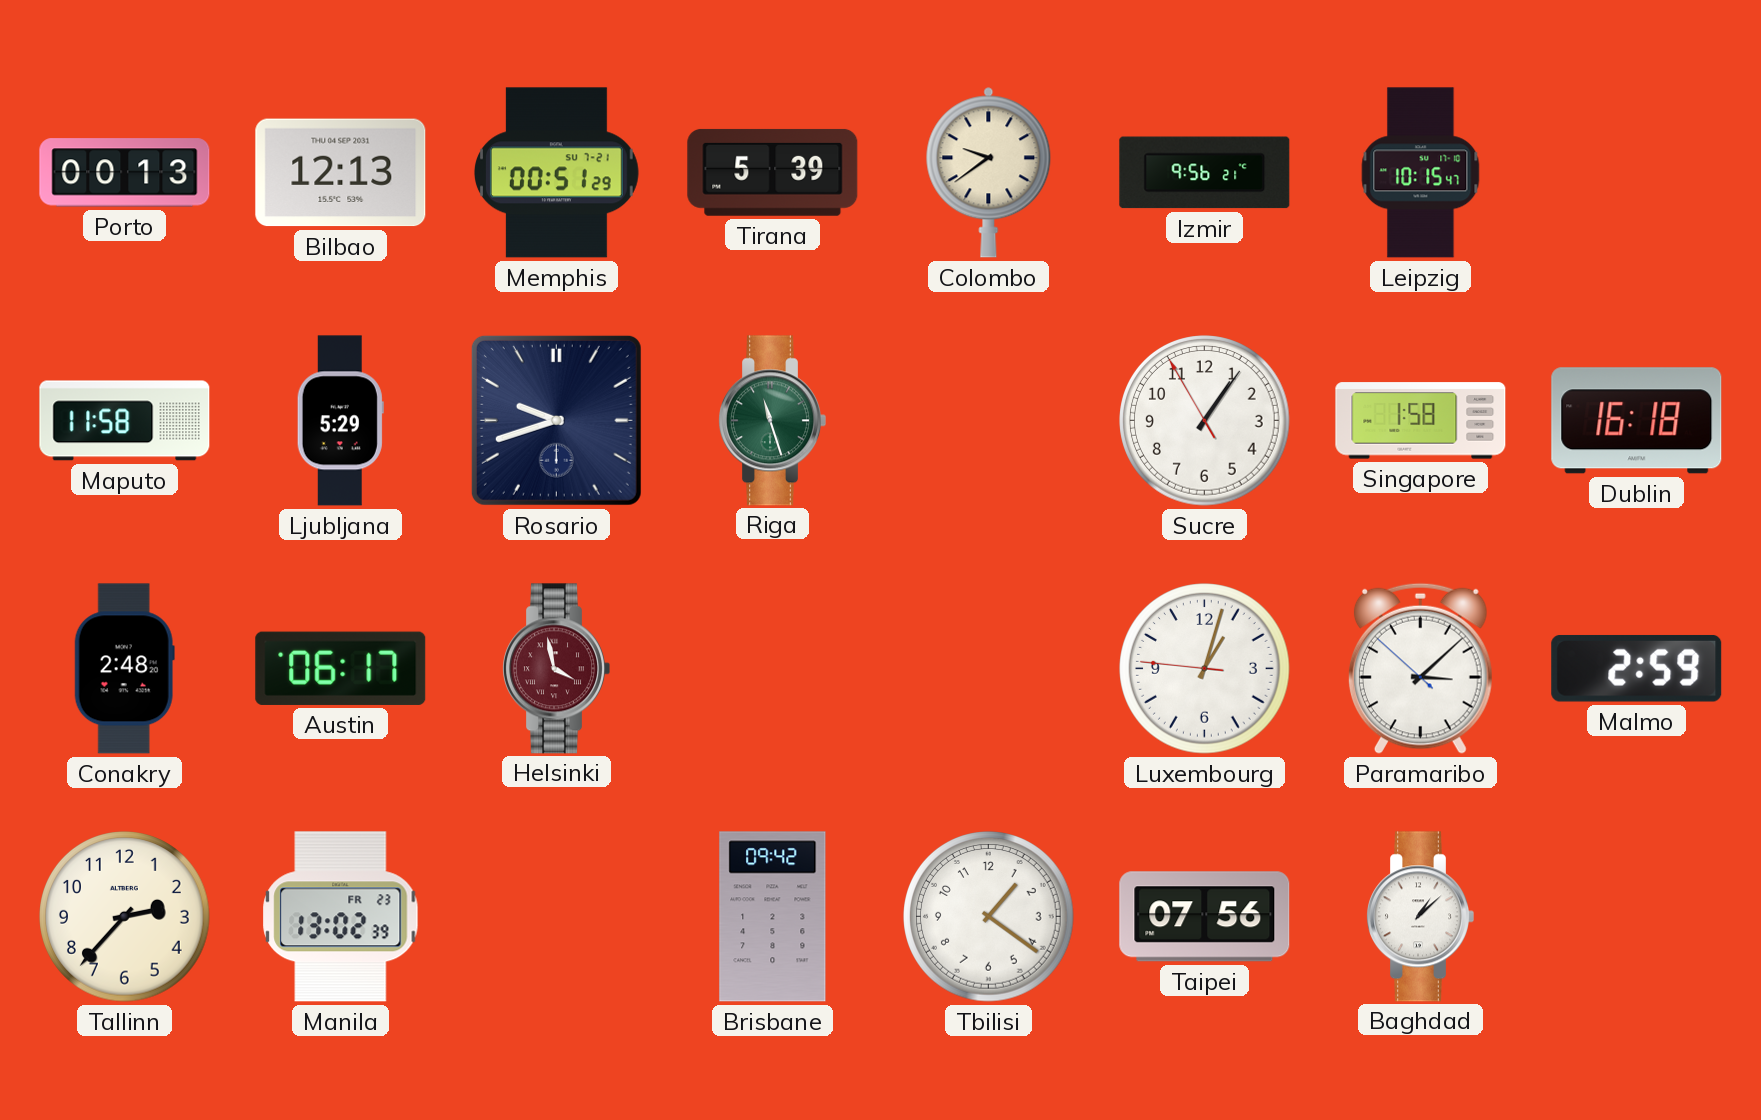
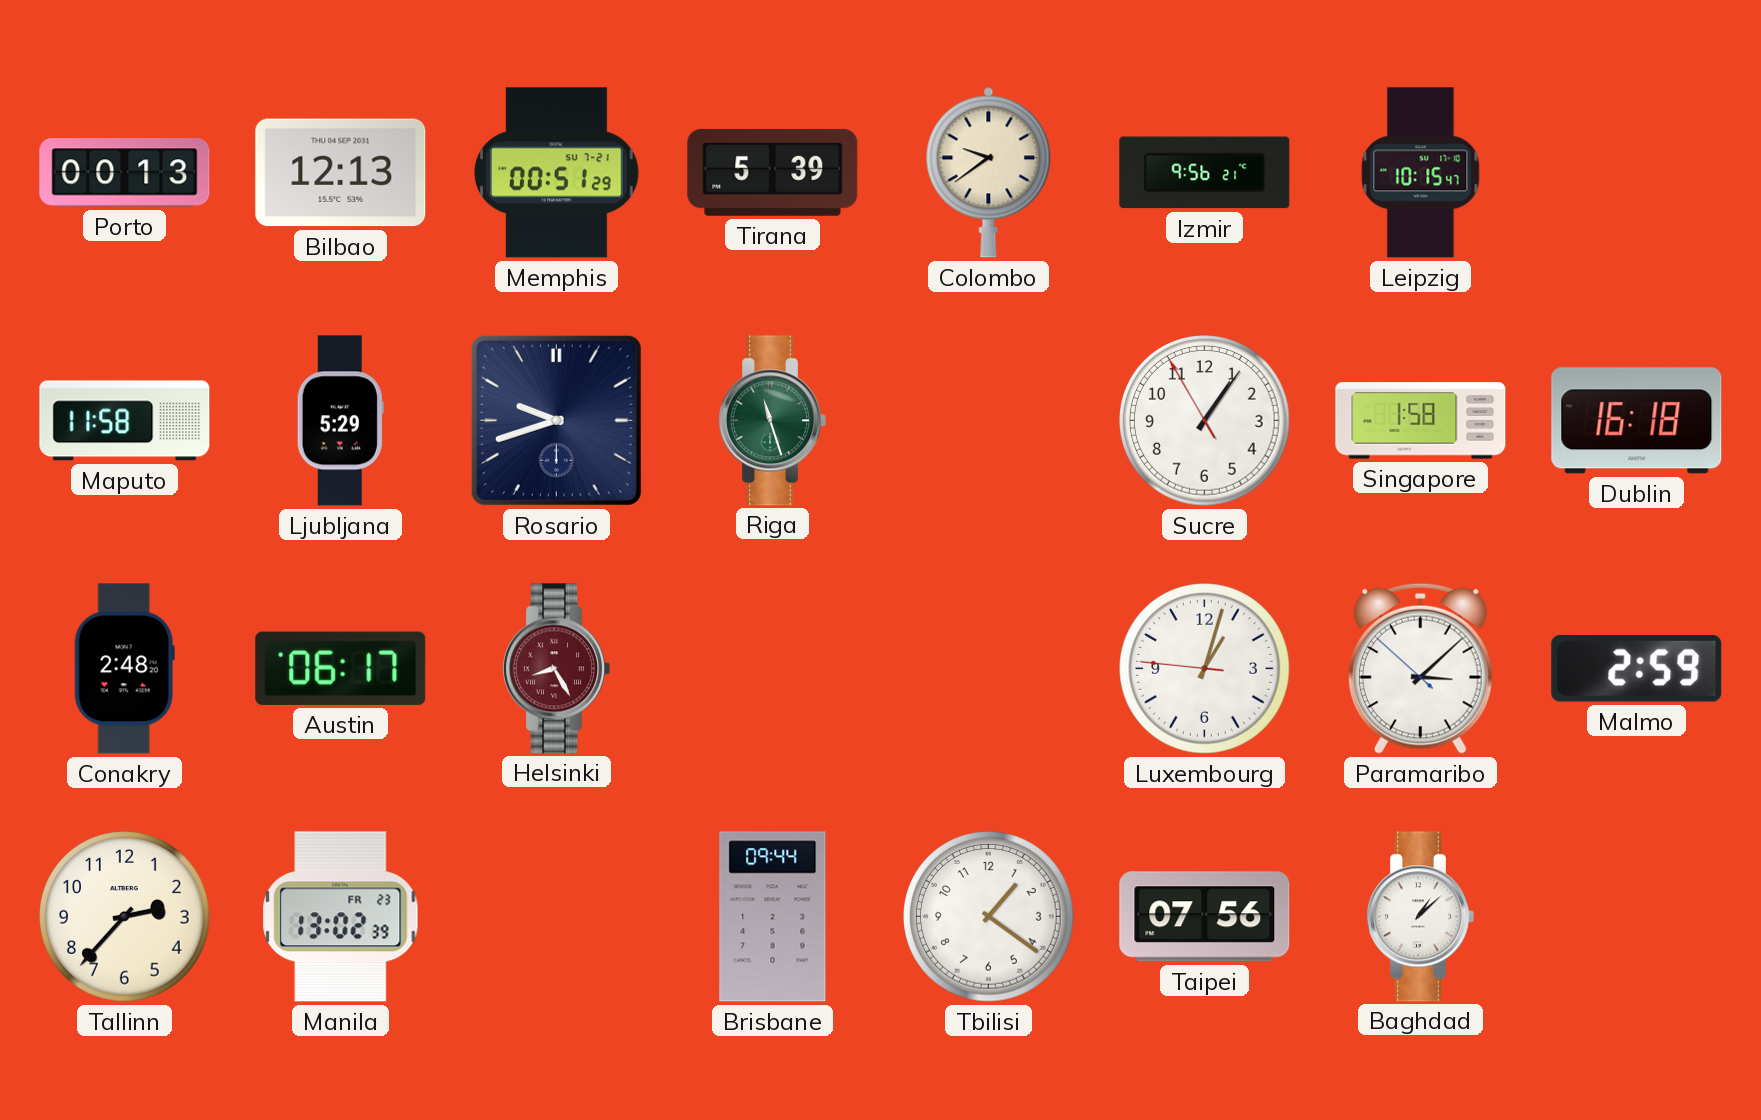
Helsinki: 3:58 -> 8:25
Brisbane: 09:42 -> 09:44
